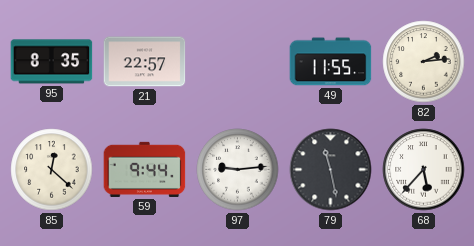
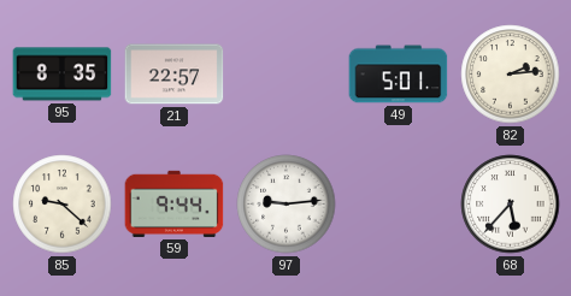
49: 11:55 -> 5:01
85: 12:22 -> 9:22
79: 11:28 -> none
